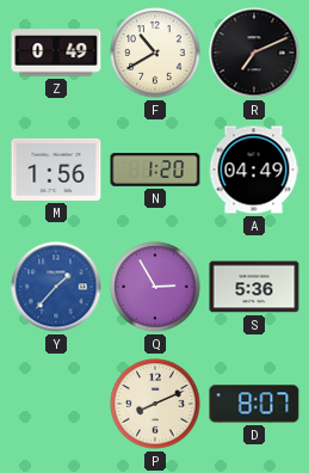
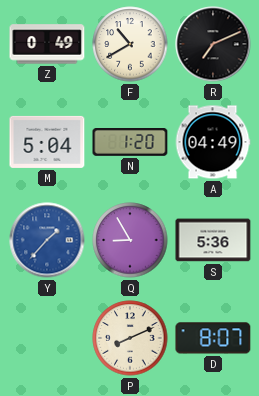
M: 1:56 -> 5:04
Q: 2:55 -> 8:55
